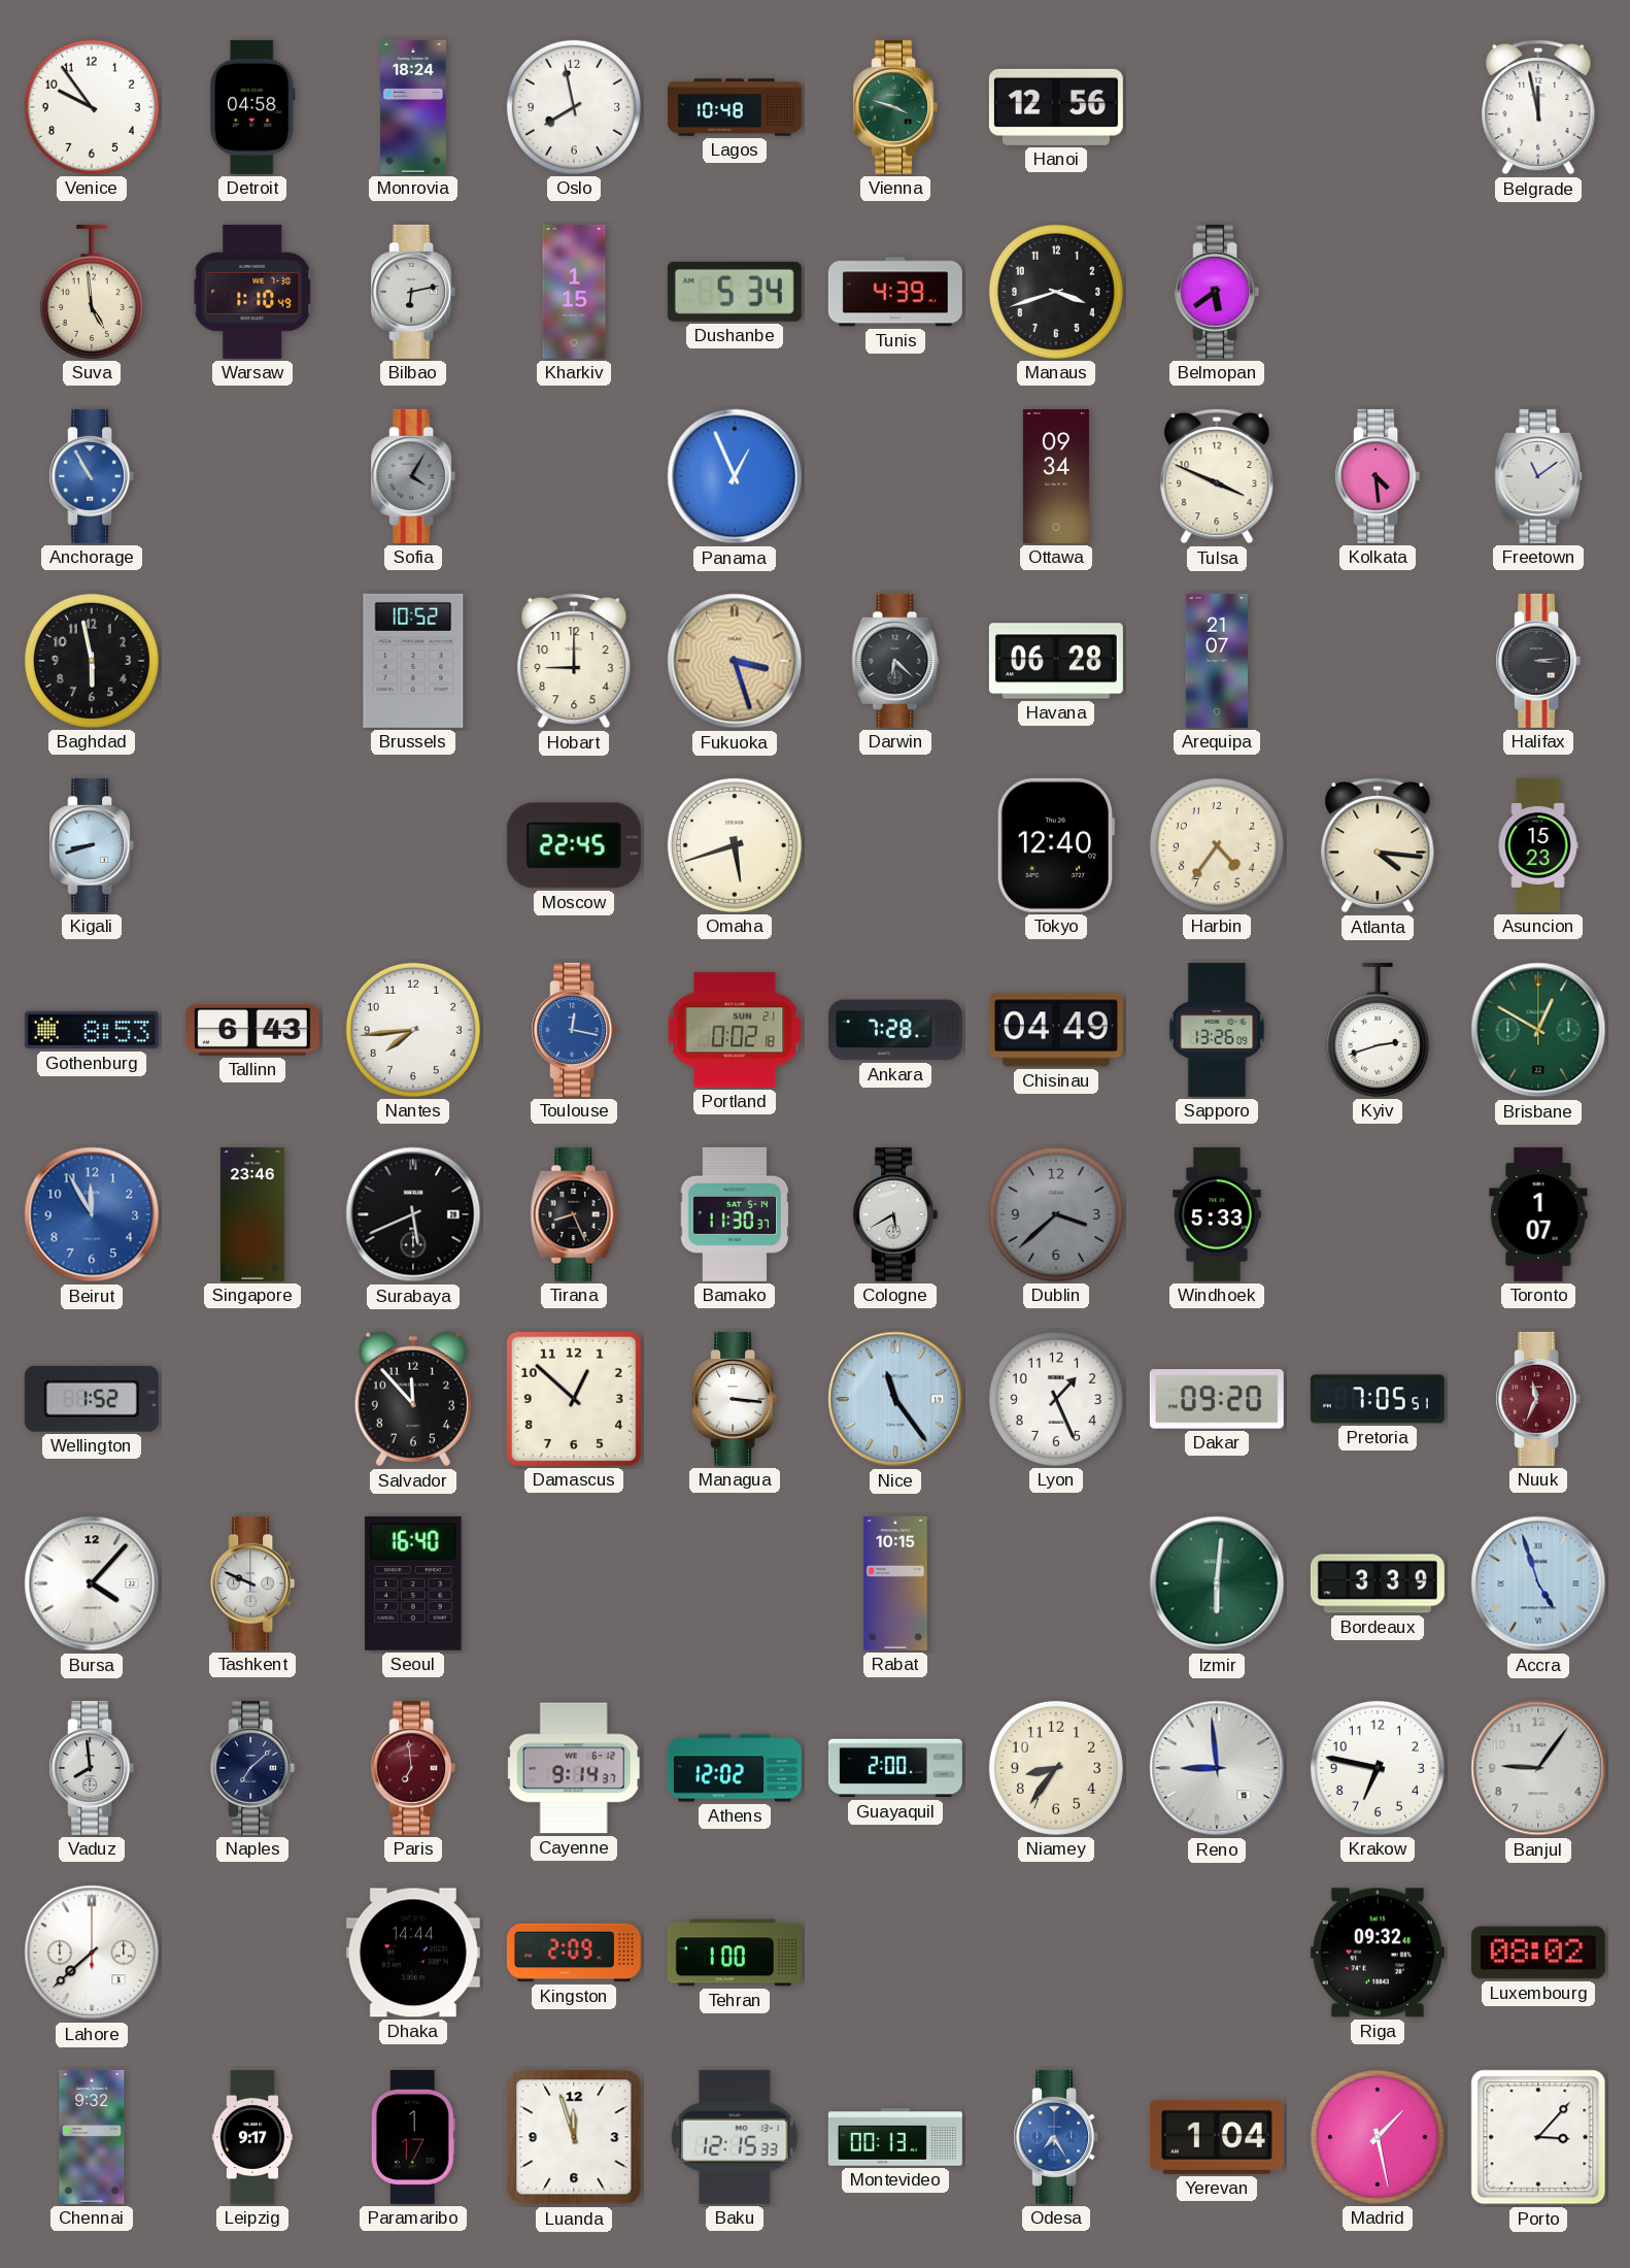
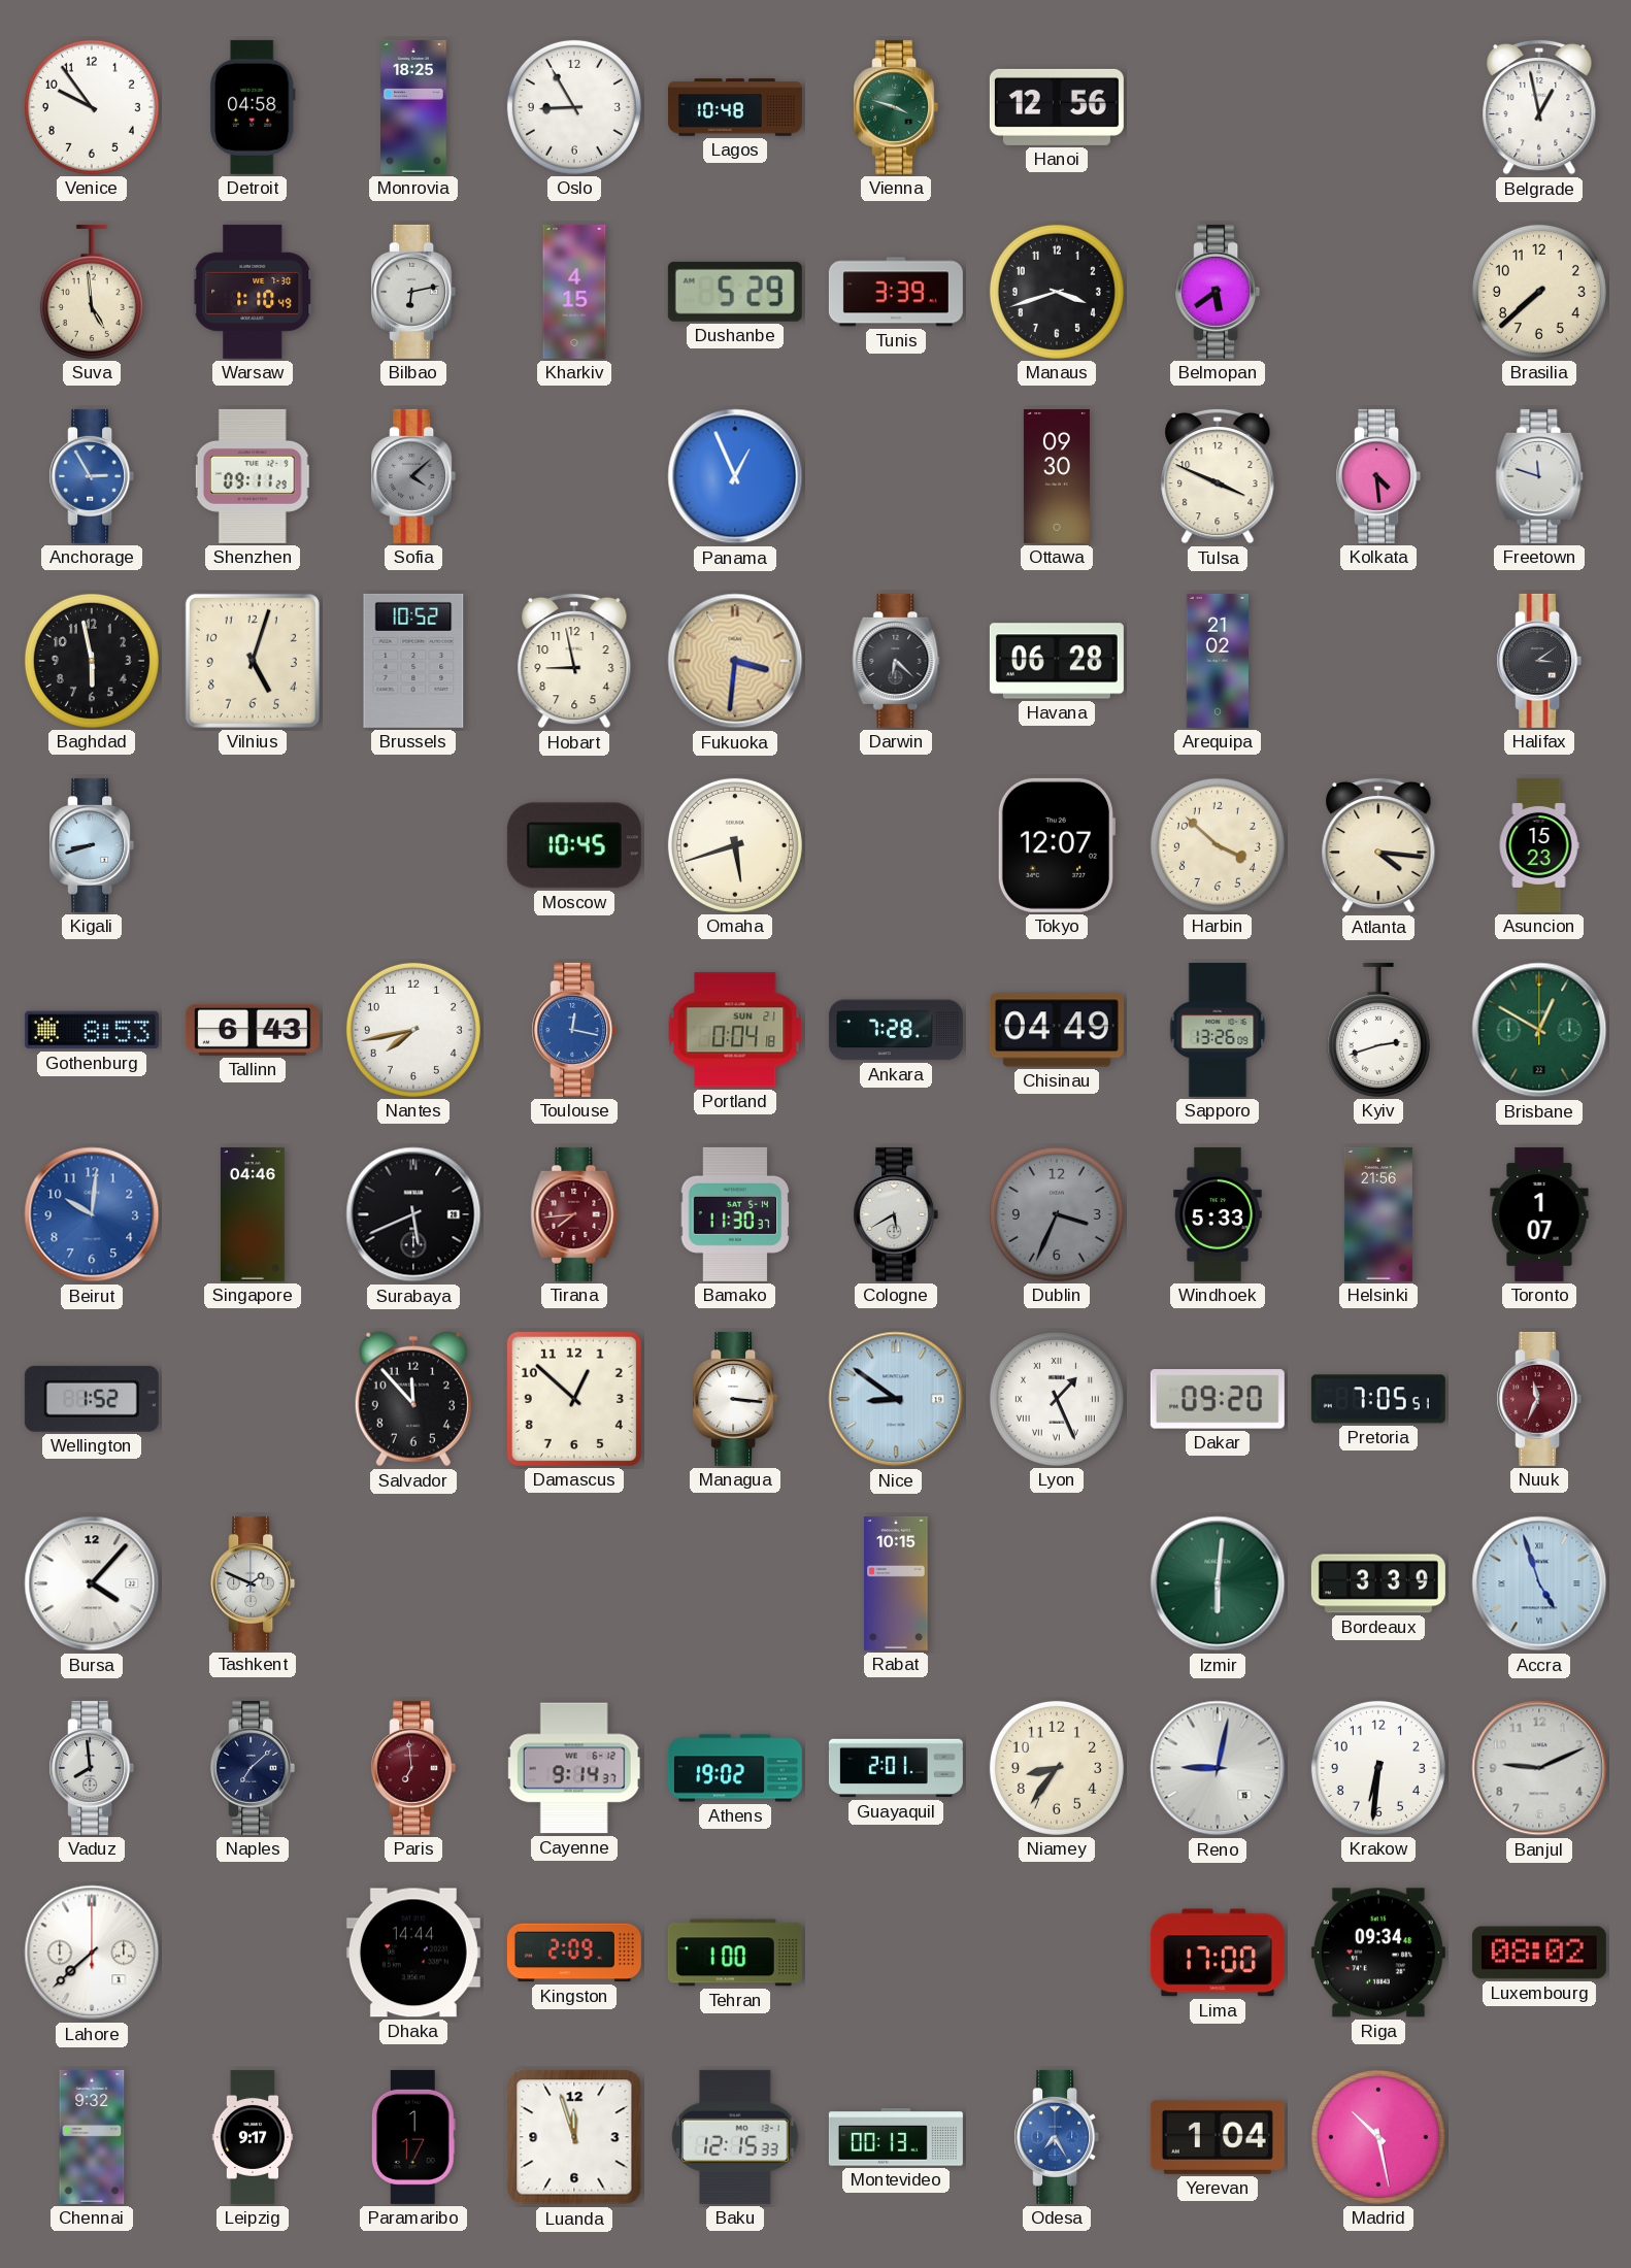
Monrovia: 18:24 -> 18:25
Oslo: 7:58 -> 8:55
Belgrade: 11:58 -> 12:58
Kharkiv: 1:15 -> 4:15
Dushanbe: 5:34 -> 5:29
Tunis: 4:39 -> 3:39
Brasilia: none -> 7:38
Anchorage: 10:55 -> 2:55
Shenzhen: none -> 09:11
Sofia: 4:05 -> 4:08
Ottawa: 09:34 -> 09:30
Freetown: 11:09 -> 11:48
Vilnius: none -> 5:03
Hobart: 9:00 -> 8:58
Fukuoka: 3:27 -> 3:31
Arequipa: 21:07 -> 21:02
Halifax: 3:14 -> 3:09
Moscow: 22:45 -> 10:45
Tokyo: 12:40 -> 12:07
Harbin: 4:36 -> 3:52
Nantes: 7:44 -> 7:43
Portland: 0:02 -> 0:04
Beirut: 11:55 -> 10:01
Singapore: 23:46 -> 04:46
Tirana: 8:26 -> 7:44
Tirana dial: black -> burgundy
Dublin: 3:38 -> 3:34
Helsinki: none -> 21:56
Nice: 11:24 -> 8:51
Lyon numerals: Arabic -> Roman
Tashkent: 9:49 -> 1:49
Seoul: 16:40 -> none
Athens: 12:02 -> 19:02
Guayaquil: 2:00 -> 2:01
Reno: 8:59 -> 9:02
Krakow: 6:47 -> 6:31
Banjul: 9:06 -> 9:11
Lima: none -> 17:00
Riga: 09:32 -> 09:34
Madrid: 1:28 -> 10:28
Porto: 3:07 -> none
